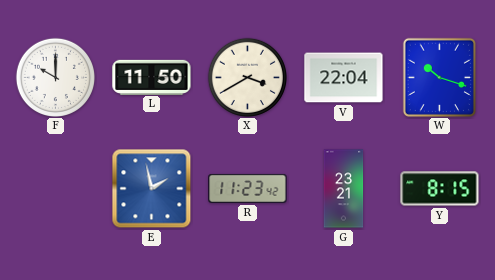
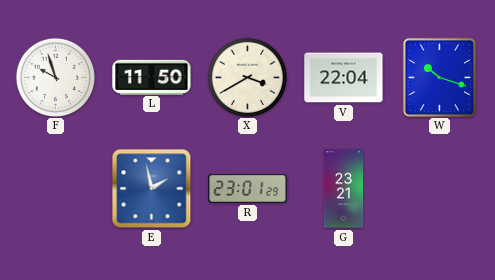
F: 10:00 -> 9:57
R: 11:23 -> 23:01
Y: 8:15 -> none
